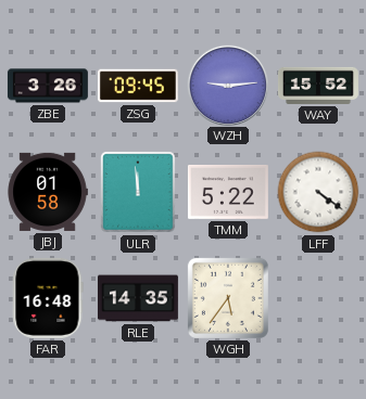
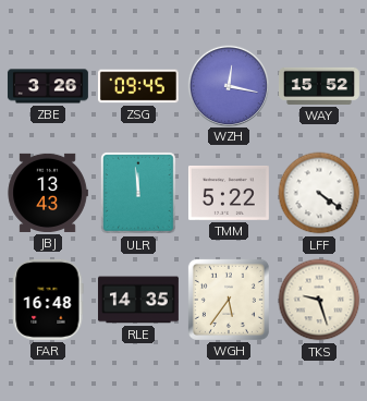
WZH: 9:14 -> 12:17
JBJ: 01:58 -> 13:43
TKS: none -> 9:27
